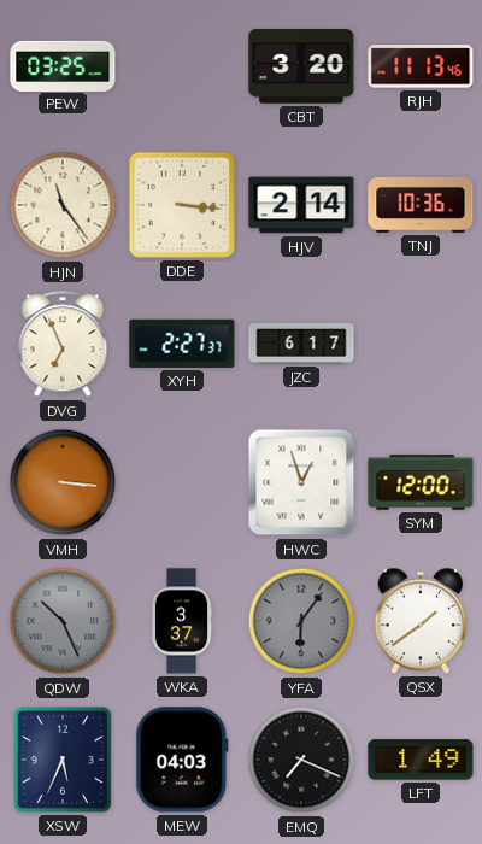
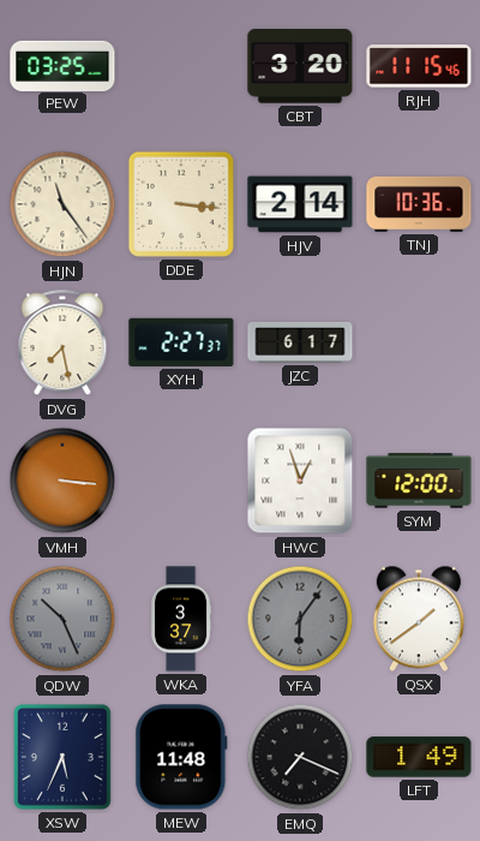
RJH: 11:13 -> 11:15
DVG: 6:56 -> 7:28
MEW: 04:03 -> 11:48
